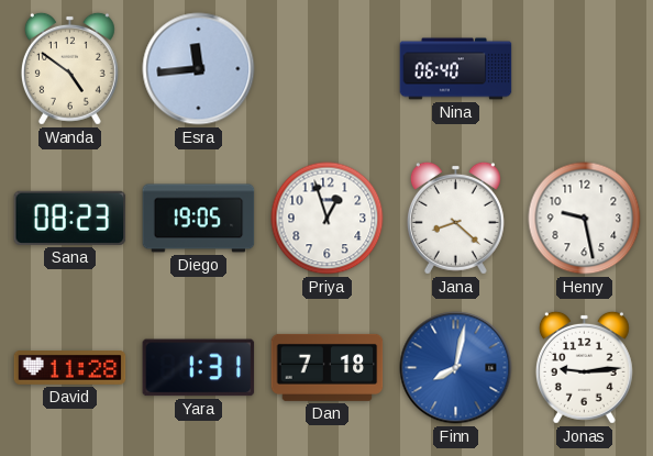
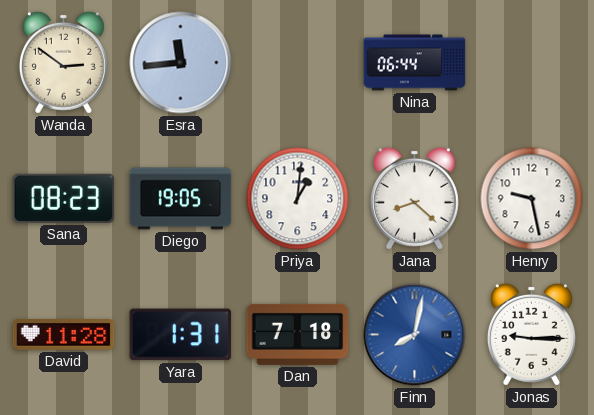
Wanda: 4:51 -> 2:51
Nina: 06:40 -> 06:44
Priya: 12:57 -> 1:01
Jonas: 9:14 -> 9:15
